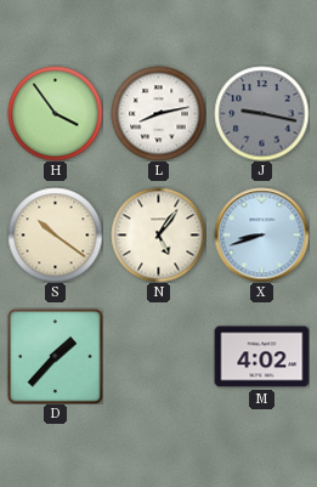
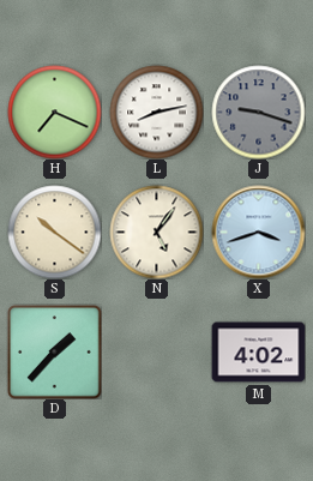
H: 3:54 -> 7:19
J: 9:17 -> 9:18
X: 8:42 -> 3:42
